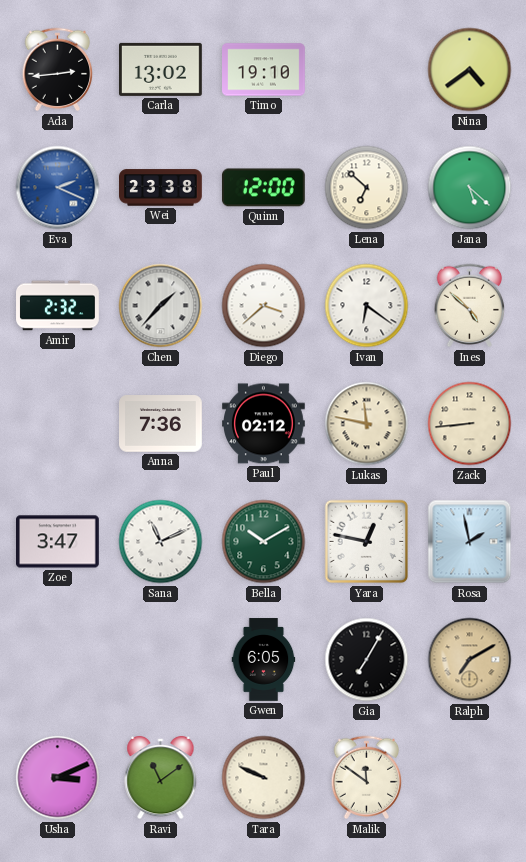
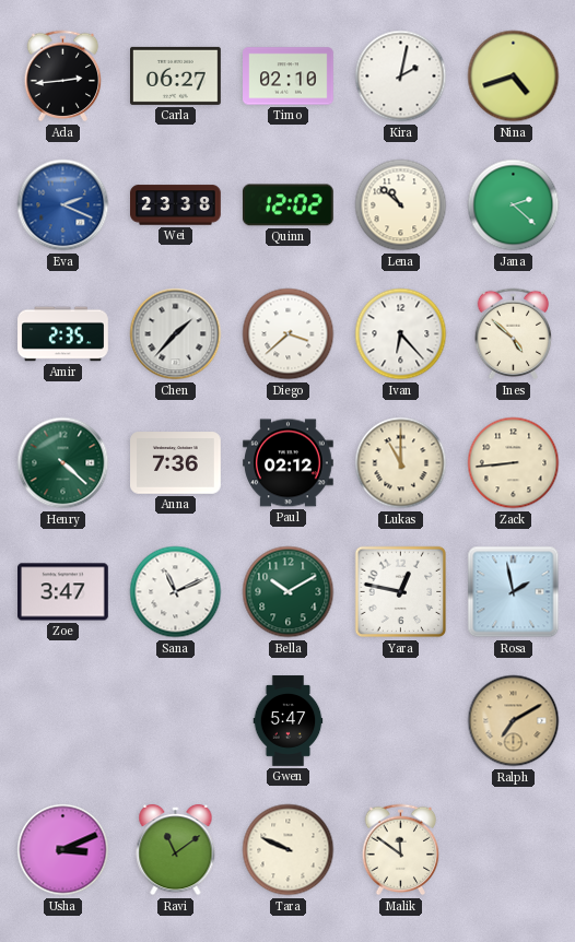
Carla: 13:02 -> 06:27
Timo: 19:10 -> 02:10
Kira: none -> 2:02
Nina: 4:39 -> 4:42
Quinn: 12:00 -> 12:02
Lena: 6:52 -> 10:52
Jana: 5:22 -> 2:22
Amir: 2:32 -> 2:35
Ivan: 6:21 -> 6:23
Henry: none -> 4:22
Lukas: 11:47 -> 11:00
Gwen: 6:05 -> 5:47
Gia: 7:05 -> none
